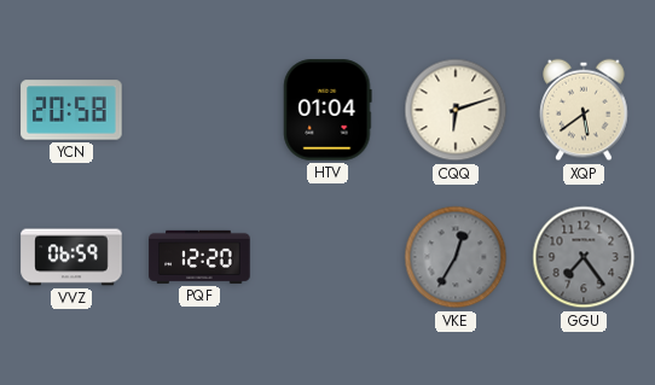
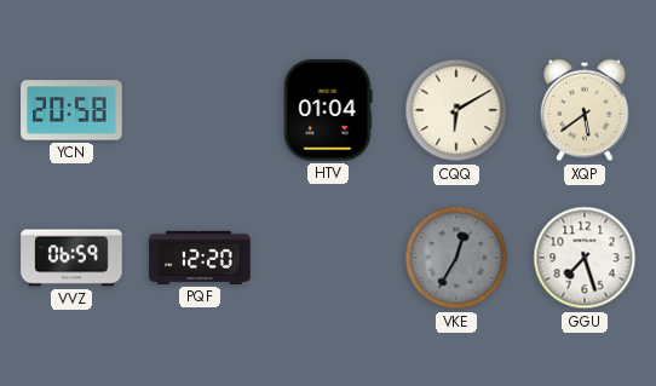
CQQ: 6:12 -> 6:10
GGU: 7:24 -> 7:27
GGU dial: grey -> white
